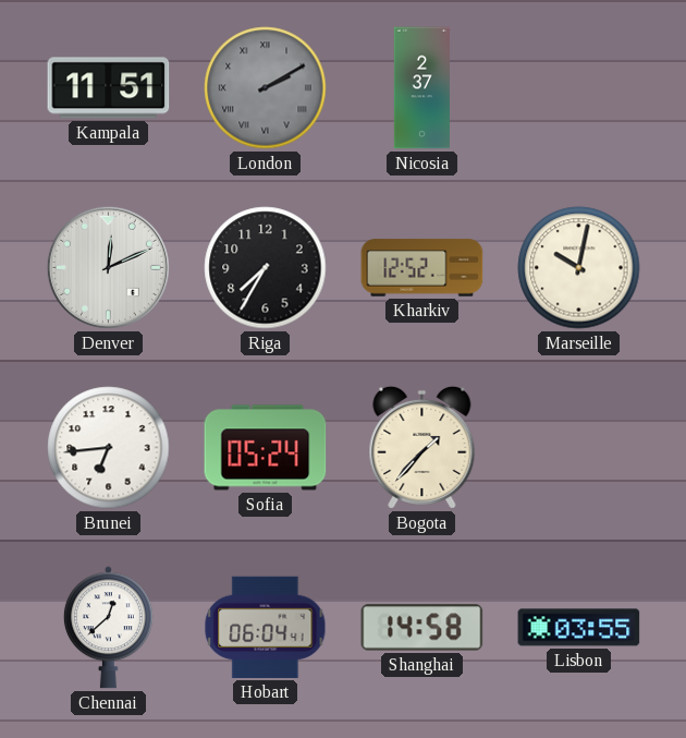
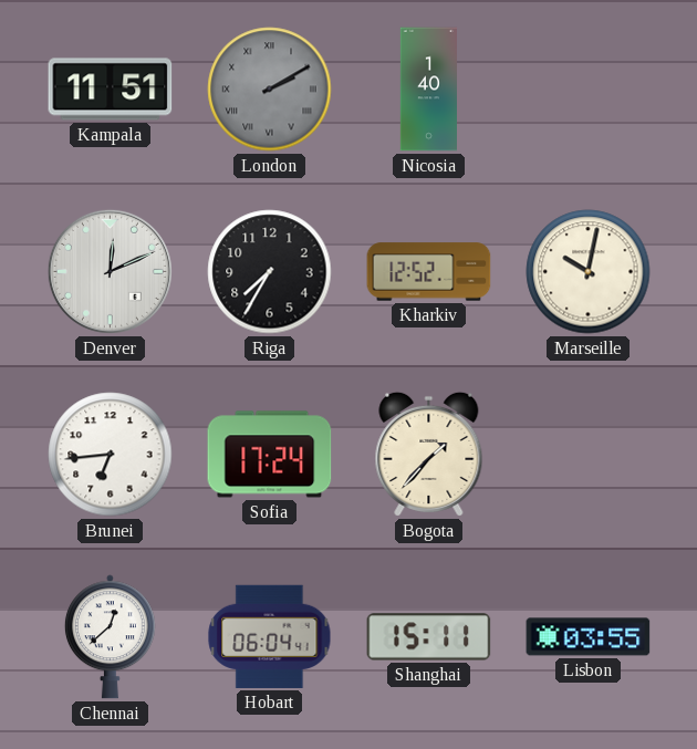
Nicosia: 2:37 -> 1:40
Sofia: 05:24 -> 17:24
Shanghai: 14:58 -> 15:11
